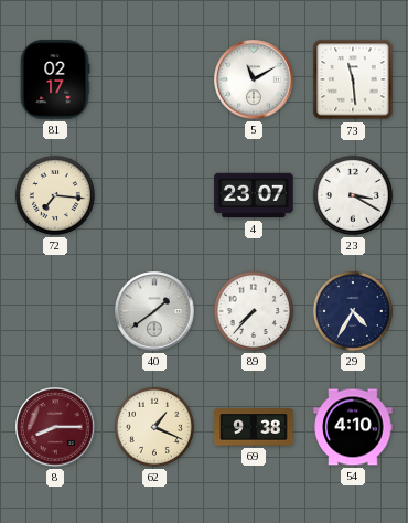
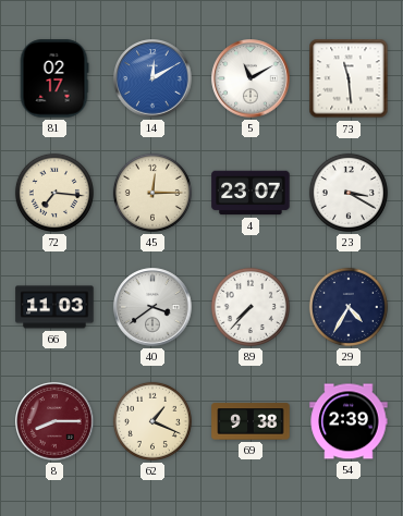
14: none -> 12:10
45: none -> 12:15
66: none -> 11:03
40: 1:39 -> 3:39
54: 4:10 -> 2:39
